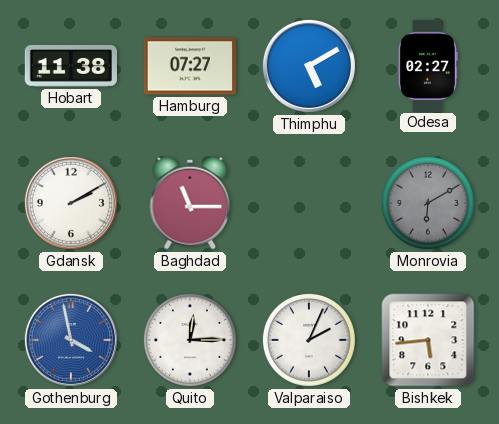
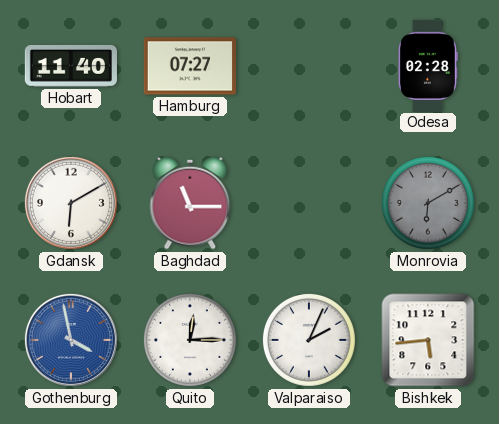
Hobart: 11:38 -> 11:40
Thimphu: 5:10 -> none
Odesa: 02:27 -> 02:28
Gdansk: 2:10 -> 6:10
